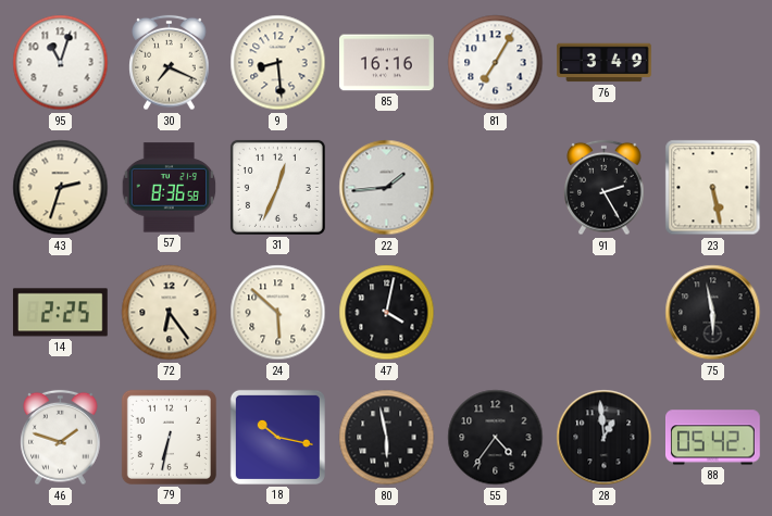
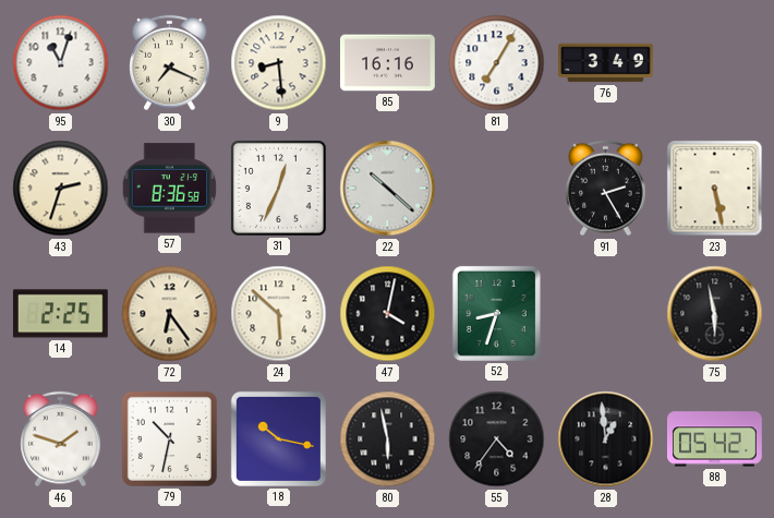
22: 1:44 -> 10:22
52: none -> 8:33
79: 6:32 -> 10:32
